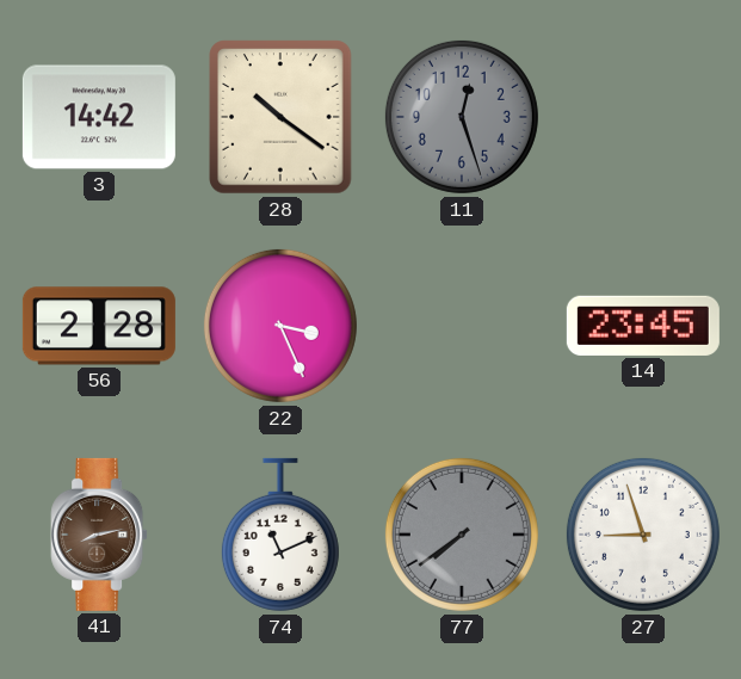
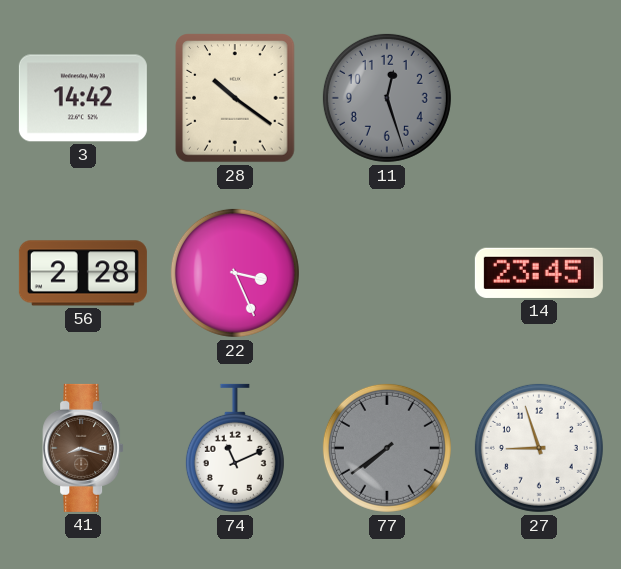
41: 8:13 -> 8:18
